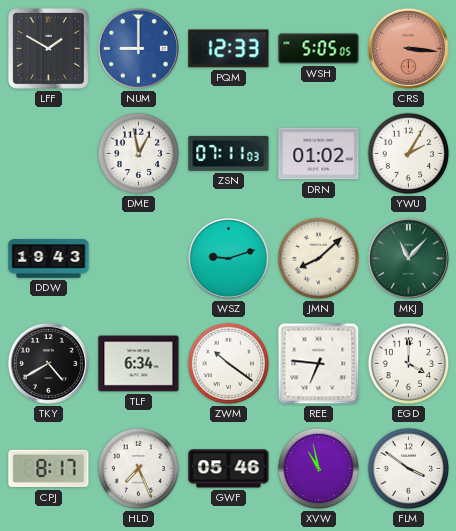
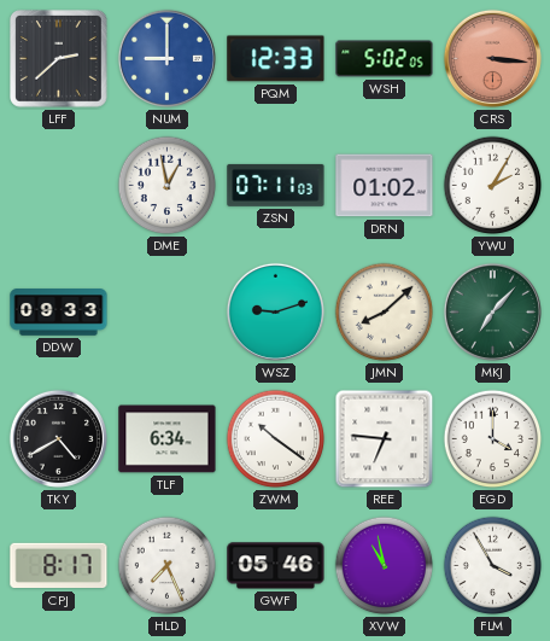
LFF: 1:50 -> 2:38
WSH: 5:05 -> 5:02
DDW: 19:43 -> 09:33
MKJ: 11:07 -> 7:07
FLM: 3:51 -> 3:55
